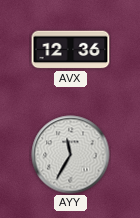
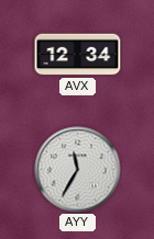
AVX: 12:36 -> 12:34
